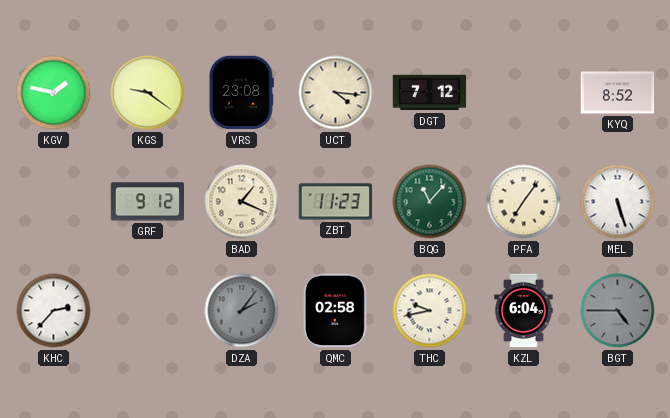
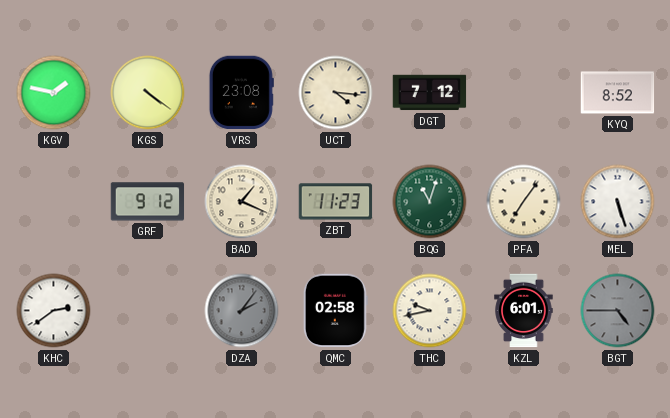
KGS: 9:21 -> 4:21
BQG: 11:07 -> 11:03
KHC: 2:37 -> 2:39
KZL: 6:04 -> 6:01
